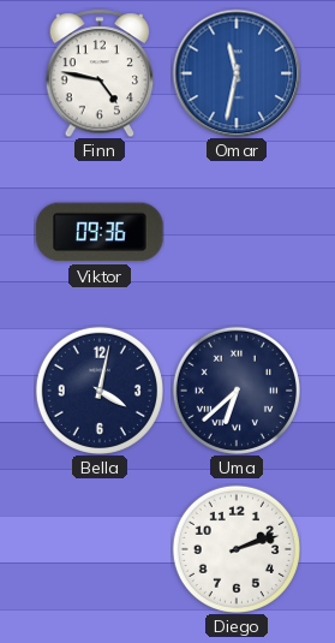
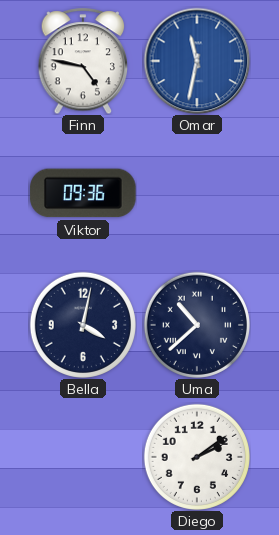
Uma: 6:38 -> 10:38
Diego: 2:12 -> 2:09
